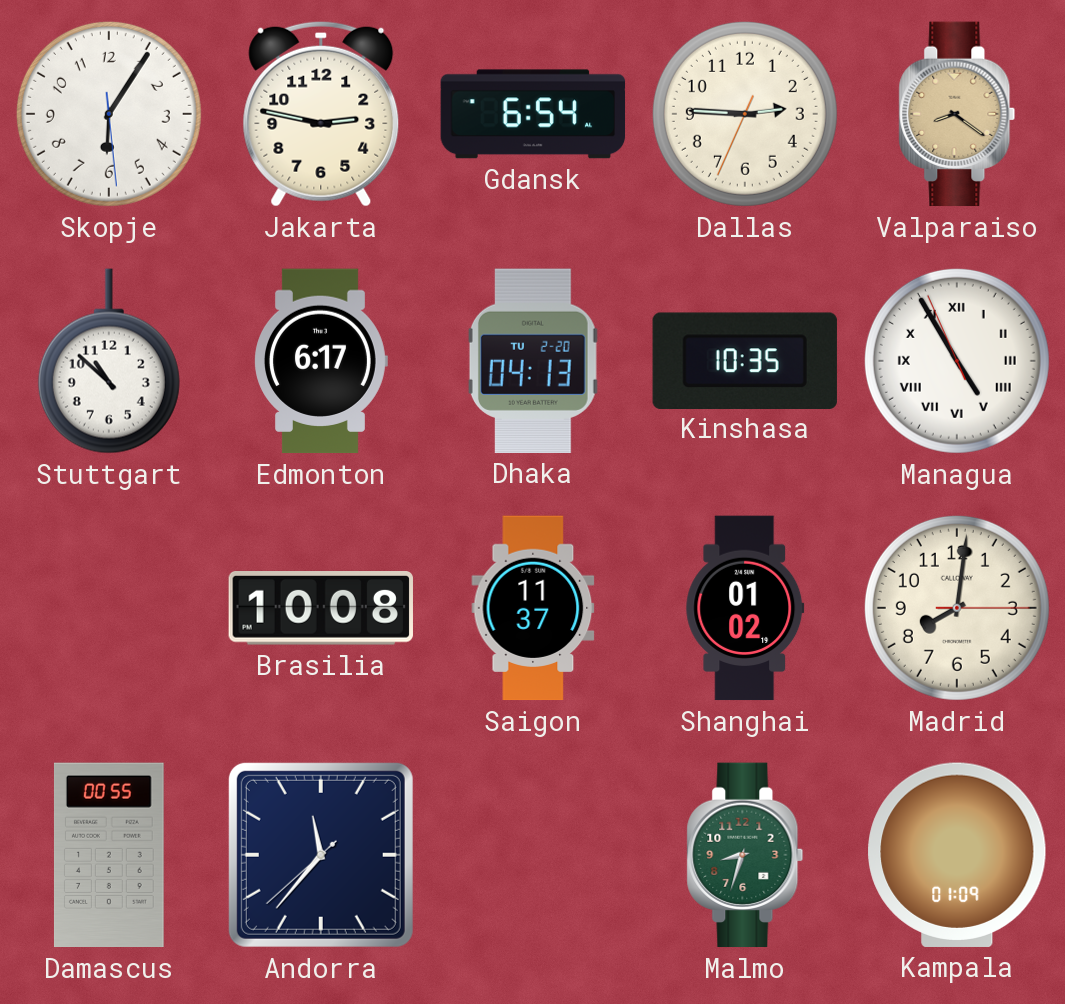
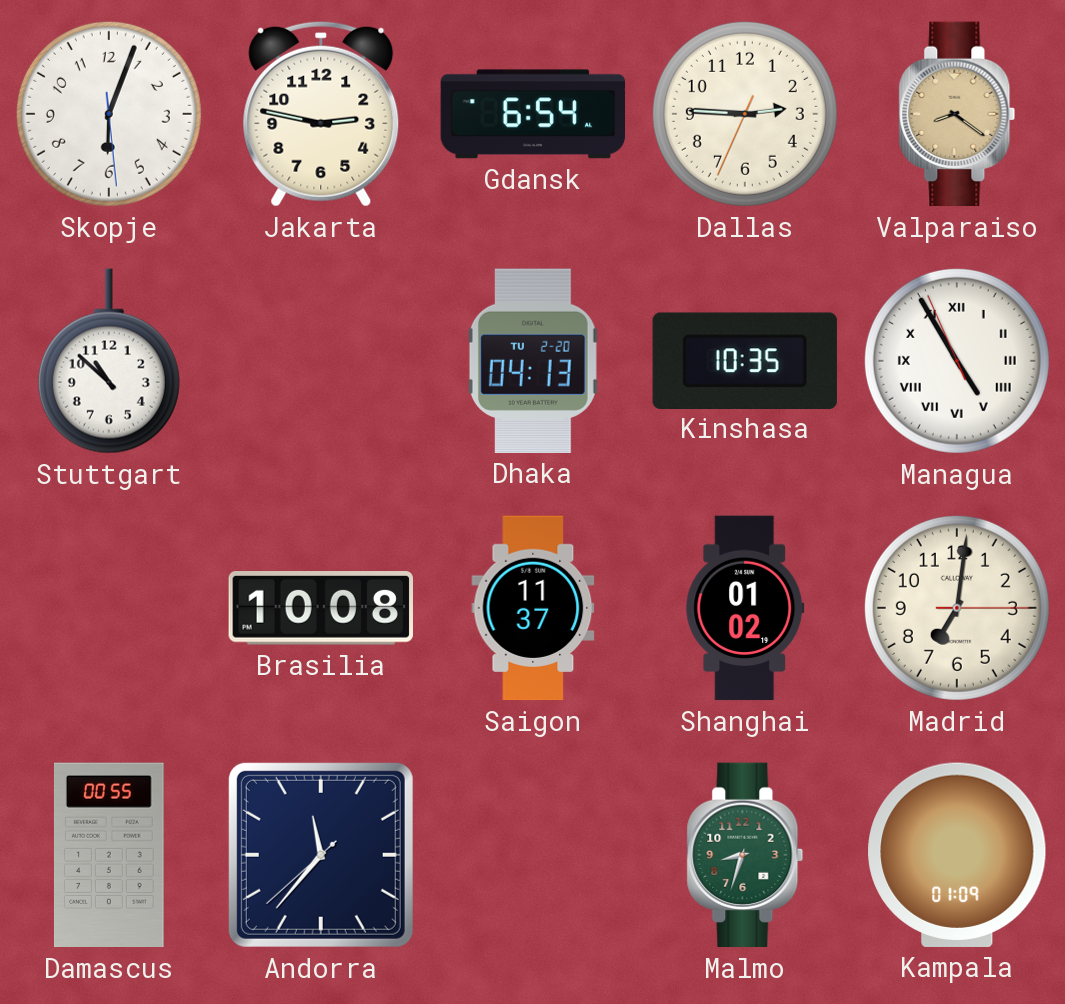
Skopje: 6:05 -> 6:03
Edmonton: 6:17 -> none
Madrid: 8:01 -> 7:01
